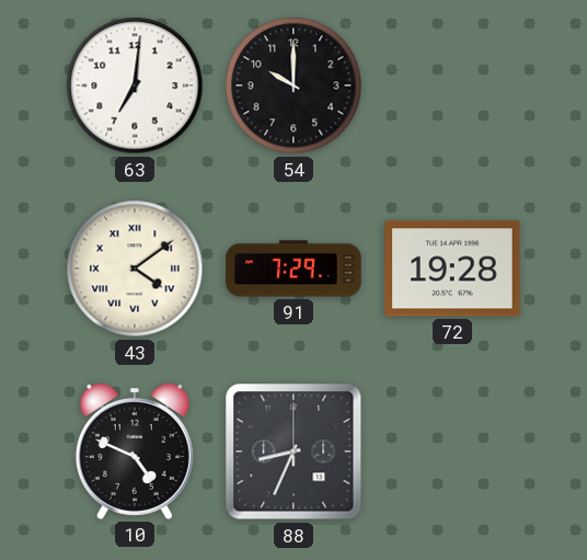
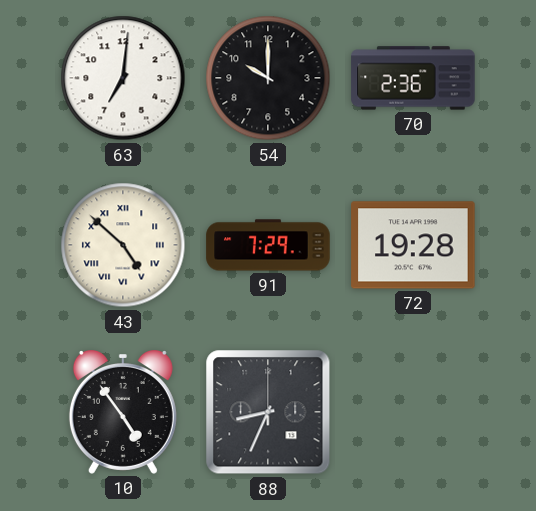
70: none -> 2:36
43: 4:09 -> 4:52
10: 4:49 -> 4:54
